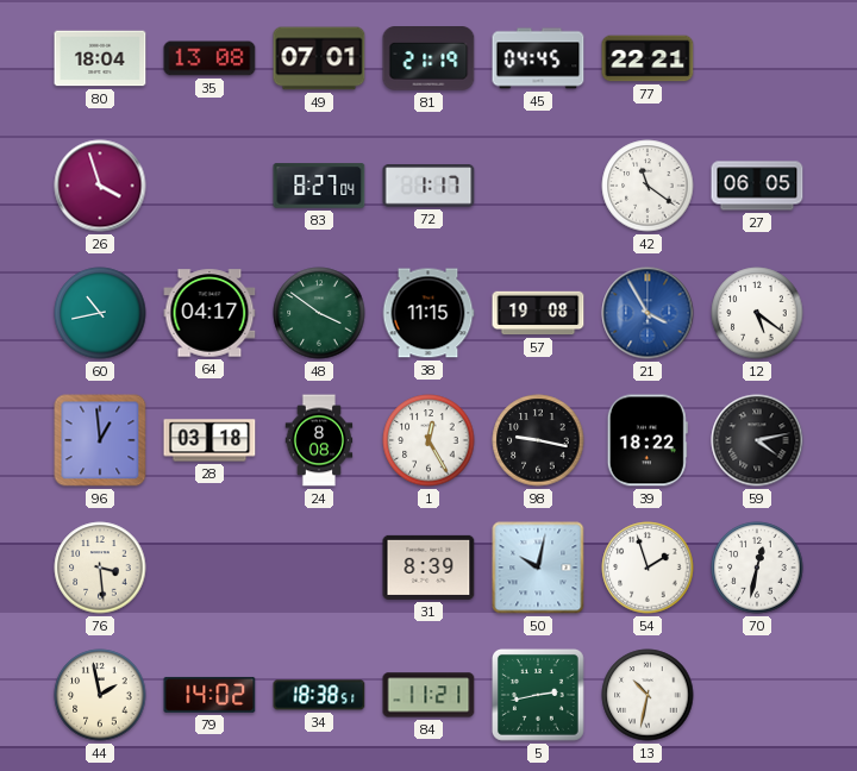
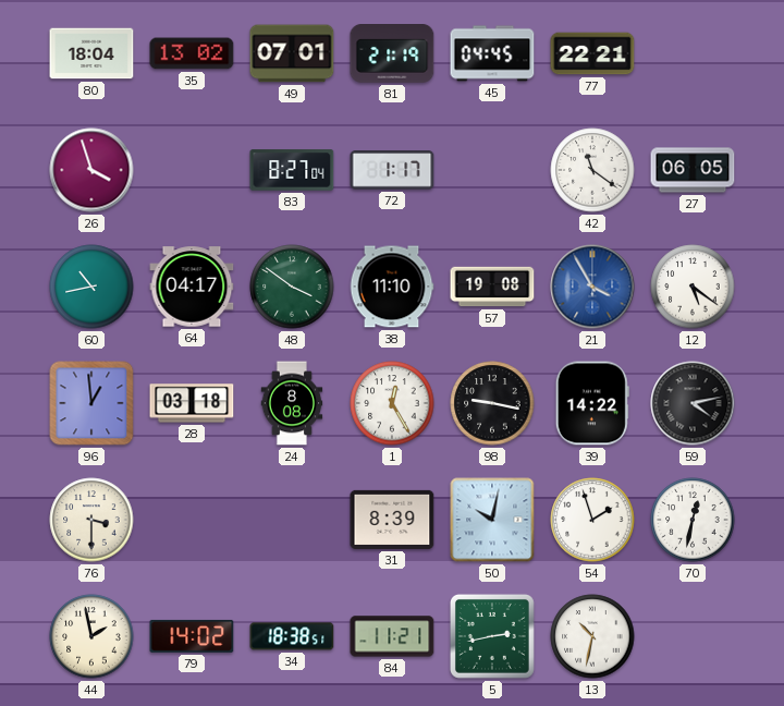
35: 13:08 -> 13:02
38: 11:15 -> 11:10
39: 18:22 -> 14:22
76: 3:29 -> 3:30
